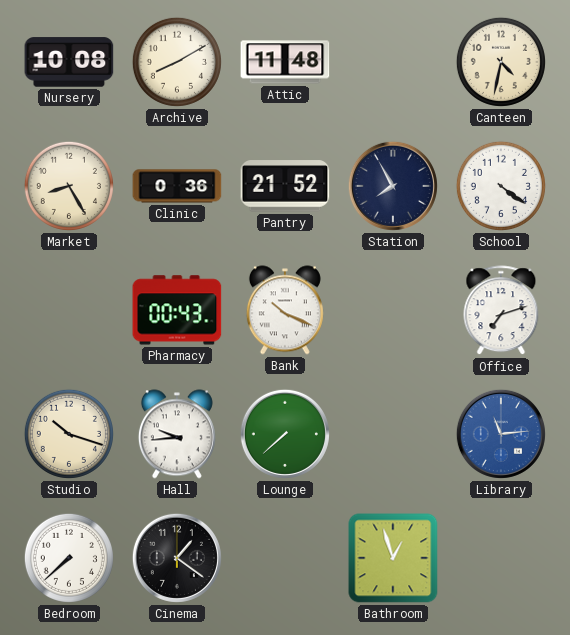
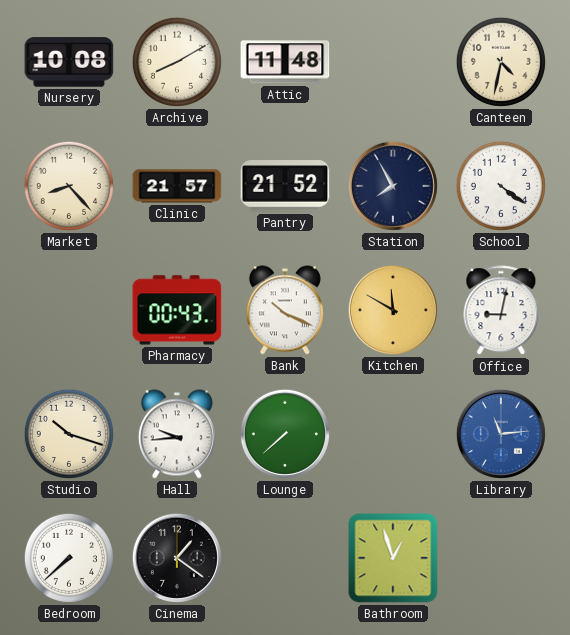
Market: 8:25 -> 8:23
Clinic: 0:36 -> 21:57
Kitchen: none -> 11:50
Office: 7:12 -> 9:02
